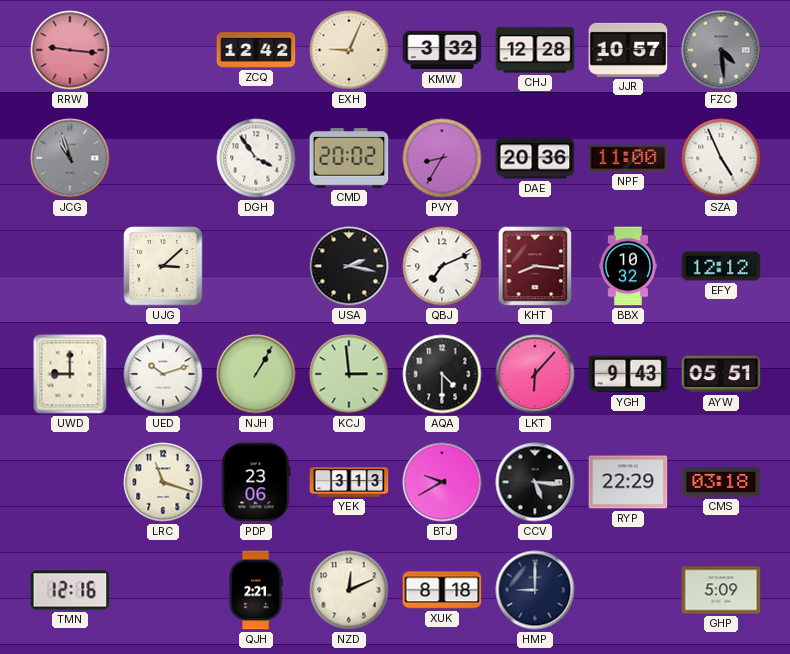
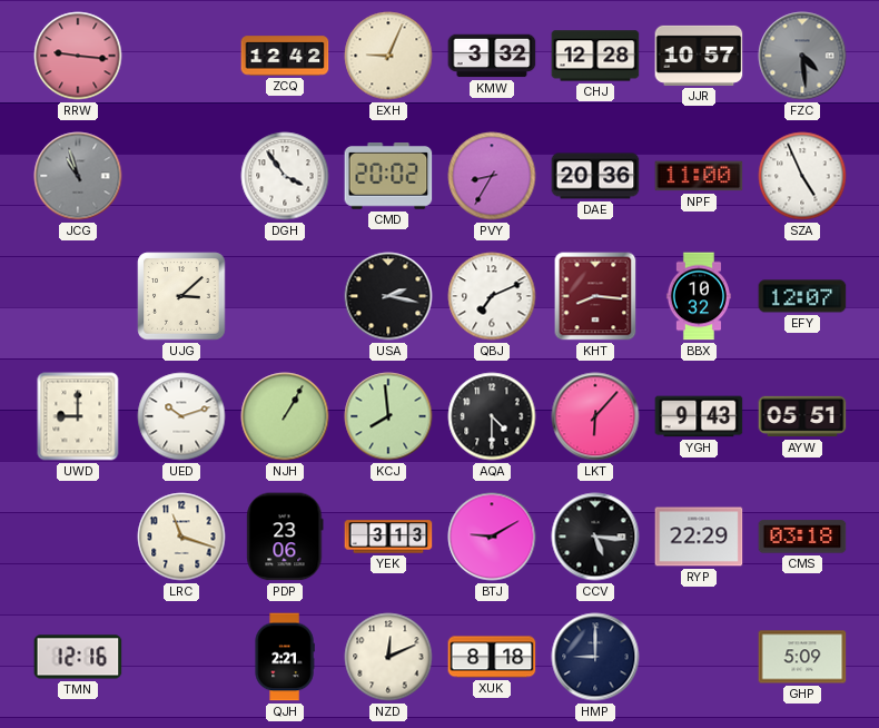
EFY: 12:12 -> 12:07
KCJ: 2:59 -> 7:59
BTJ: 9:40 -> 9:10
